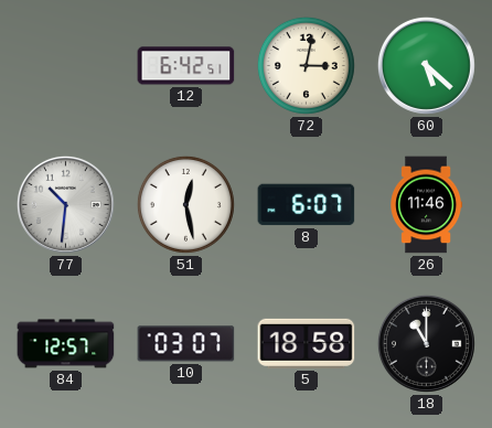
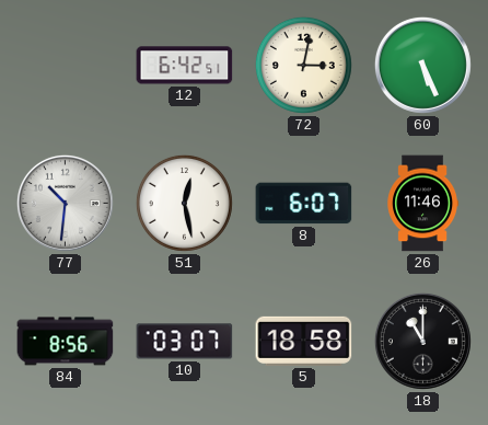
60: 5:22 -> 5:26
84: 12:57 -> 8:56
